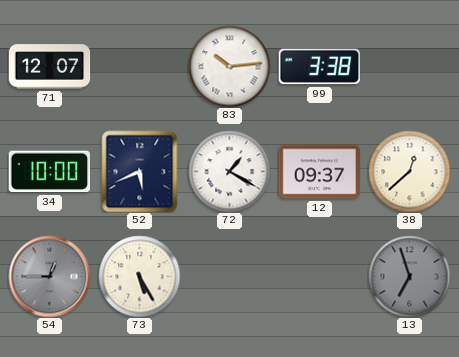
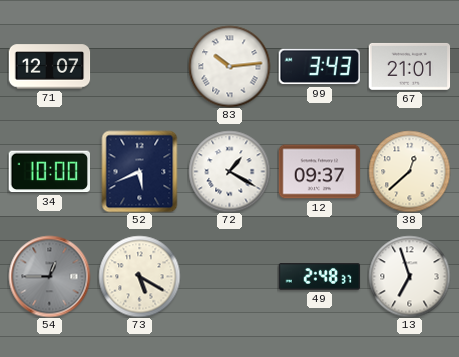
99: 3:38 -> 3:43
67: none -> 21:01
73: 5:25 -> 5:20
49: none -> 2:48
13 dial: grey -> white
